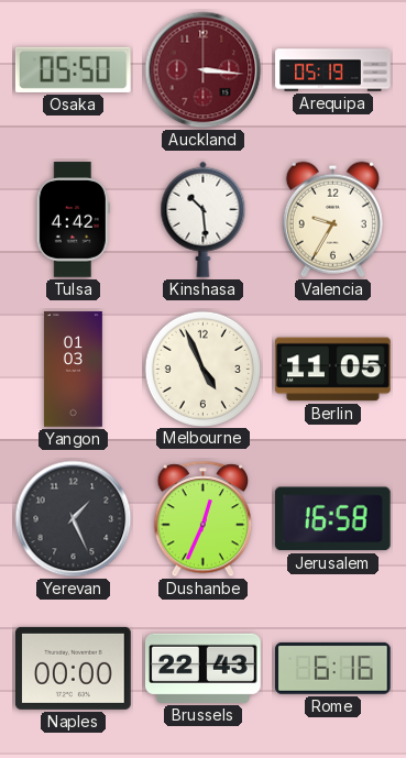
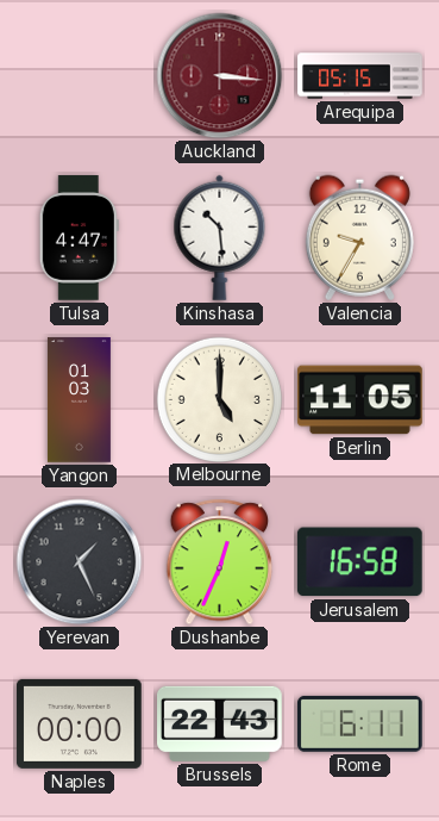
Osaka: 05:50 -> none
Arequipa: 05:19 -> 05:15
Tulsa: 4:42 -> 4:47
Melbourne: 4:56 -> 5:00
Rome: 6:16 -> 6:11
